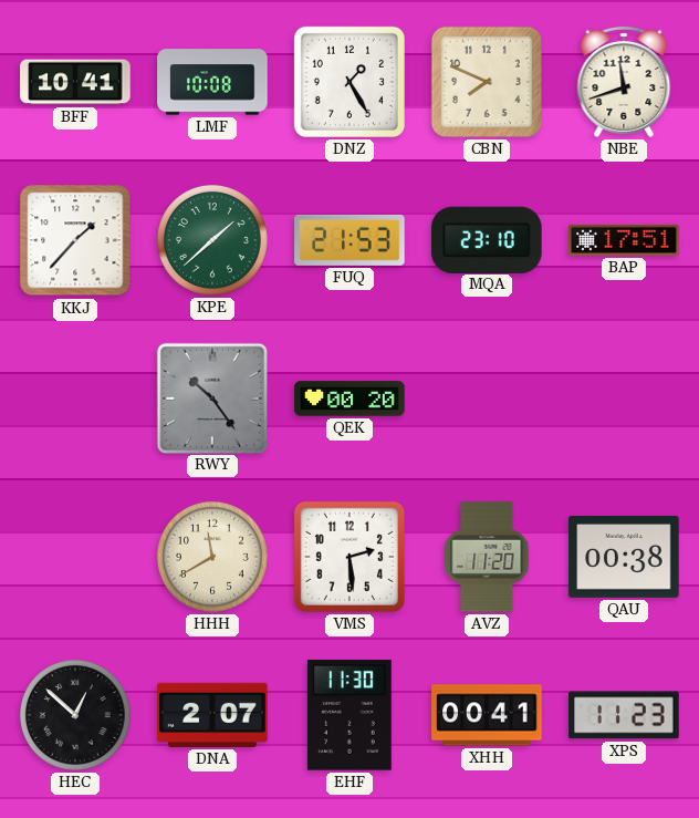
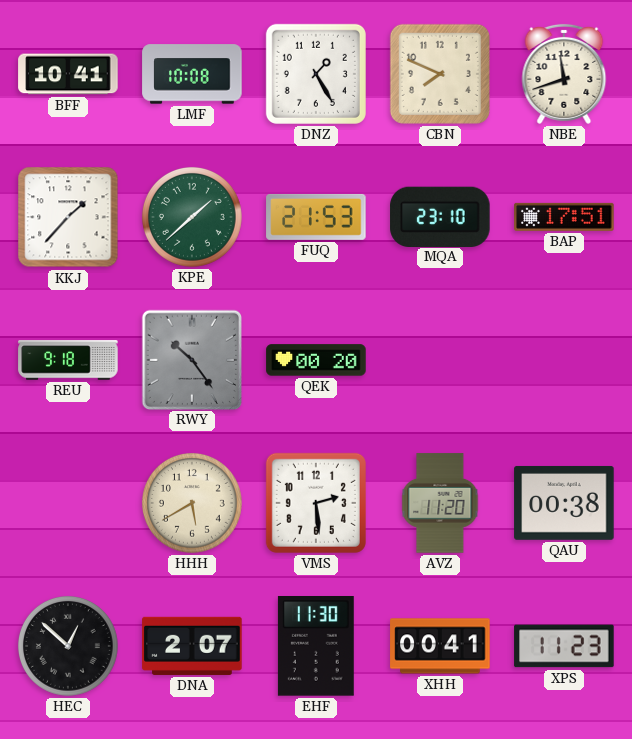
REU: none -> 9:18
HHH: 11:40 -> 5:40
